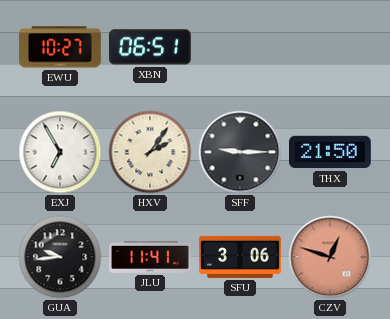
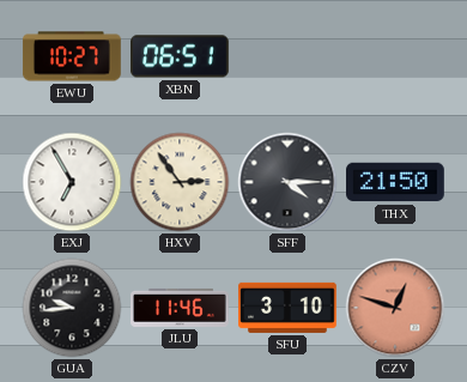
HXV: 2:06 -> 2:54
SFF: 9:15 -> 4:15
JLU: 11:41 -> 11:46
SFU: 3:06 -> 3:10
